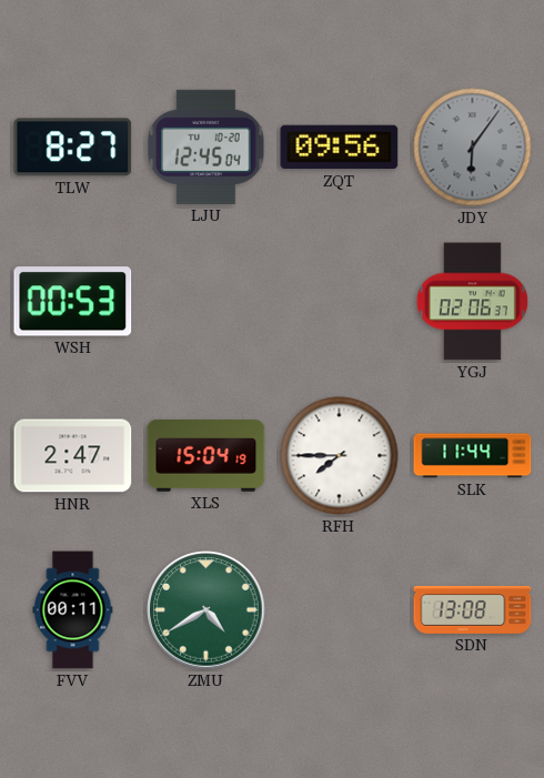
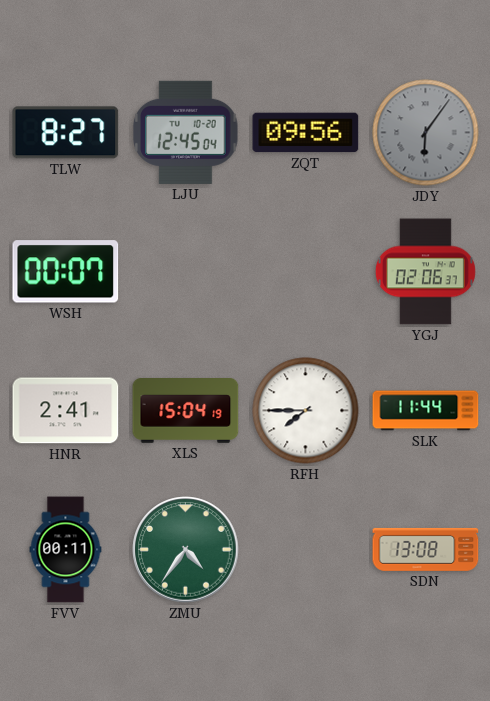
WSH: 00:53 -> 00:07
HNR: 2:47 -> 2:41
ZMU: 4:40 -> 4:36
